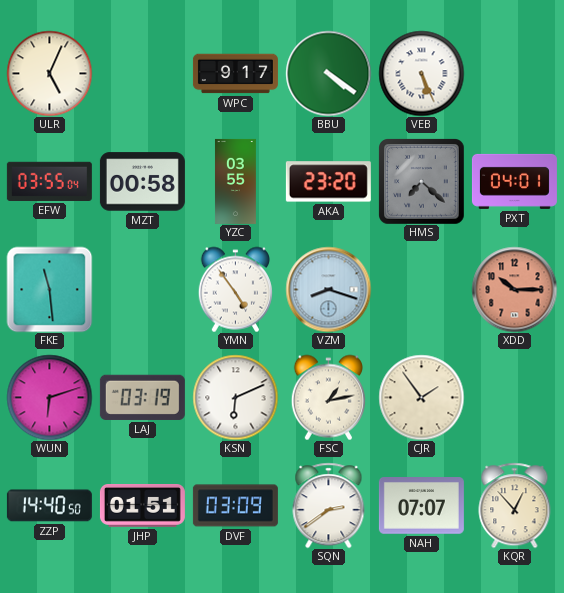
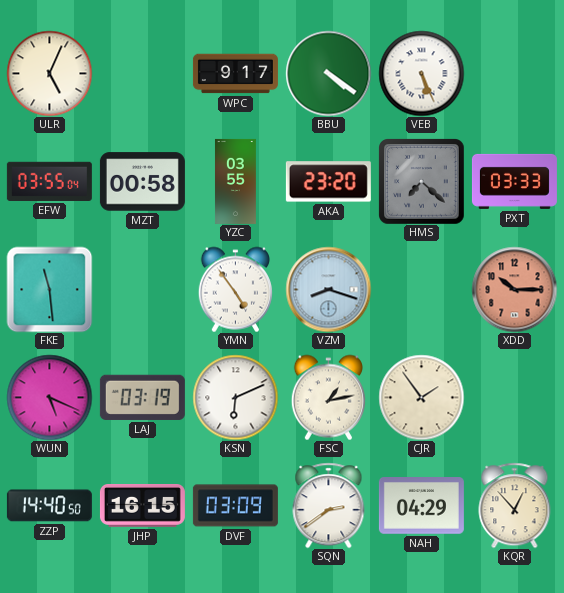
PXT: 04:01 -> 03:33
WUN: 6:12 -> 5:19
JHP: 01:51 -> 16:15
NAH: 07:07 -> 04:29
